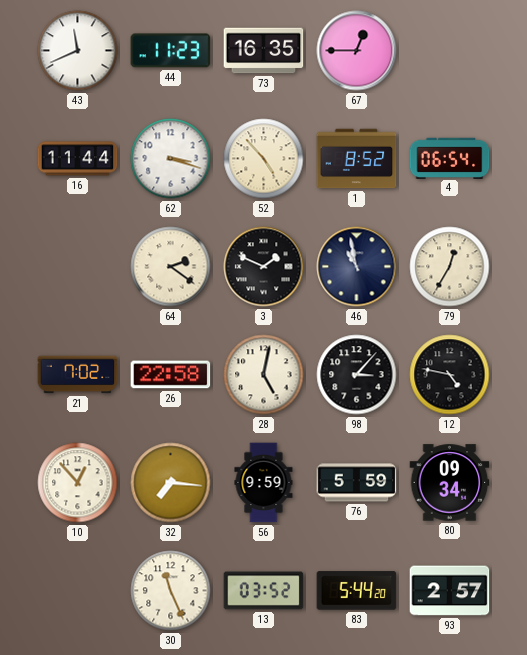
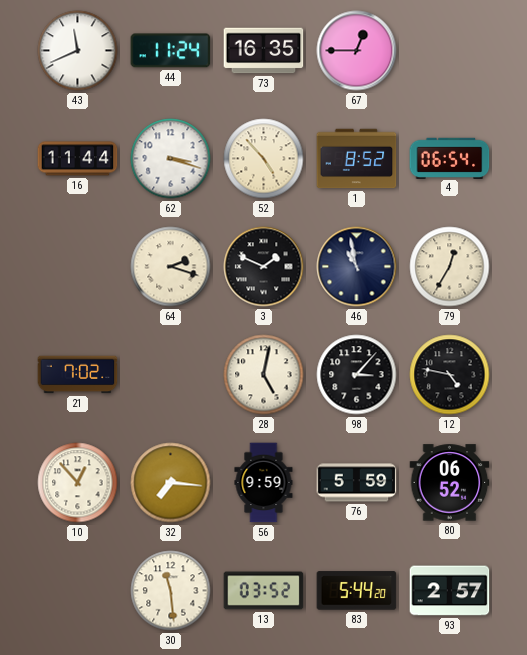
44: 11:23 -> 11:24
64: 2:21 -> 2:18
26: 22:58 -> none
80: 09:34 -> 06:52
30: 11:26 -> 11:29
